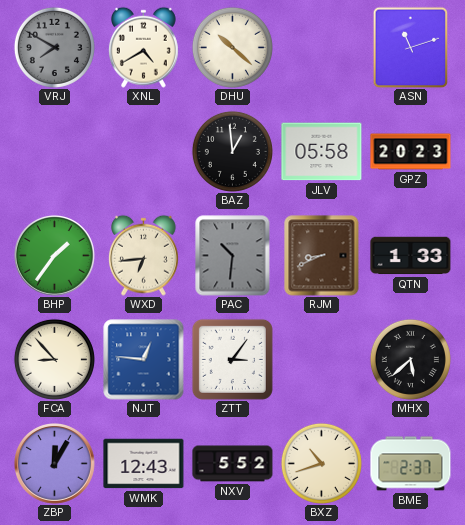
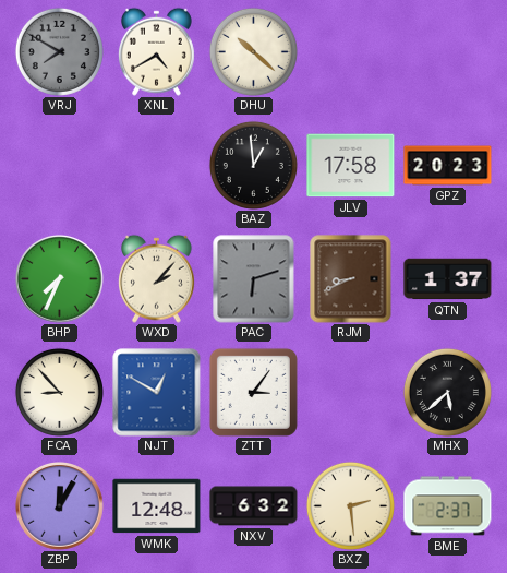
ASN: 11:12 -> none
JLV: 05:58 -> 17:58
BHP: 1:36 -> 7:34
WXD: 6:44 -> 2:07
PAC: 10:31 -> 6:12
QTN: 1:33 -> 1:37
NJT: 12:46 -> 12:50
WMK: 12:43 -> 12:48
NXV: 5:52 -> 6:32
BXZ: 10:42 -> 2:29
